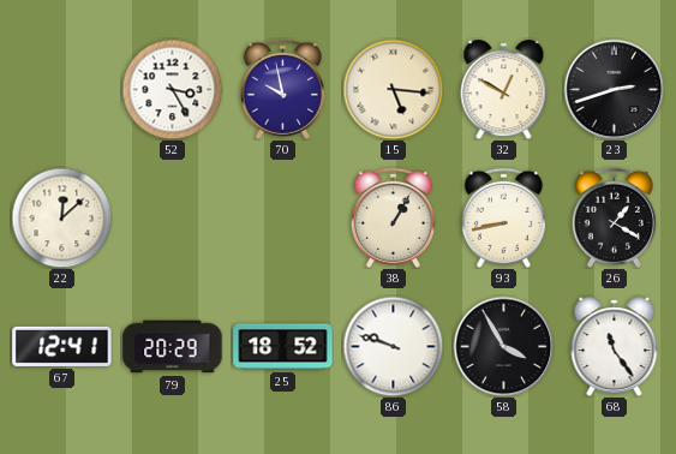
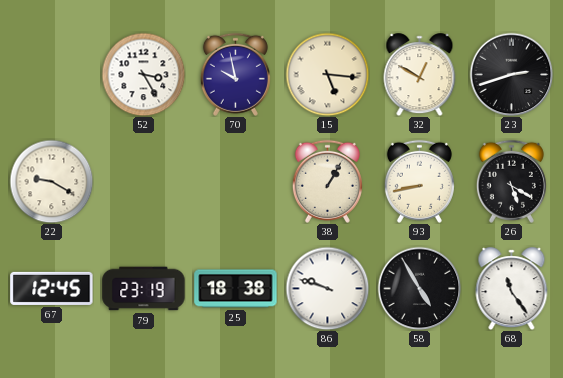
22: 12:08 -> 9:20
26: 1:20 -> 5:20
67: 12:41 -> 12:45
79: 20:29 -> 23:19
25: 18:52 -> 18:38
58: 3:55 -> 4:55
